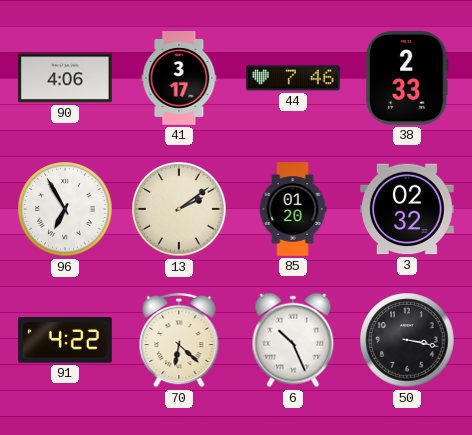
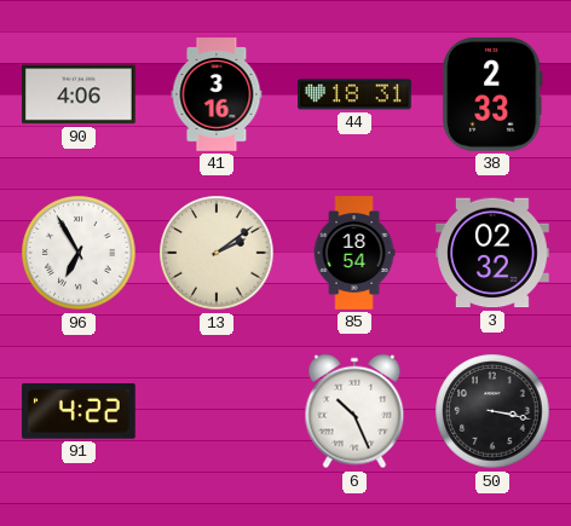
41: 3:17 -> 3:16
44: 7:46 -> 18:31
85: 01:20 -> 18:54
70: 6:22 -> none
